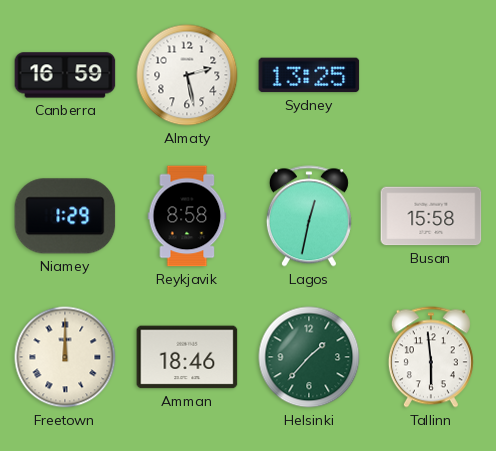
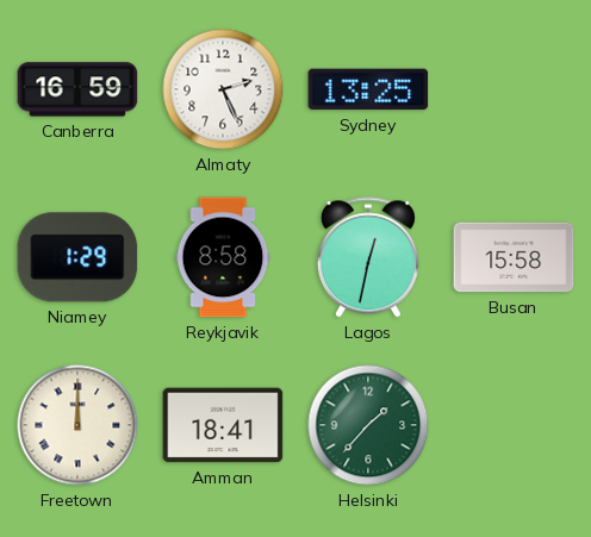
Almaty: 2:28 -> 2:26
Amman: 18:46 -> 18:41
Tallinn: 5:59 -> none
